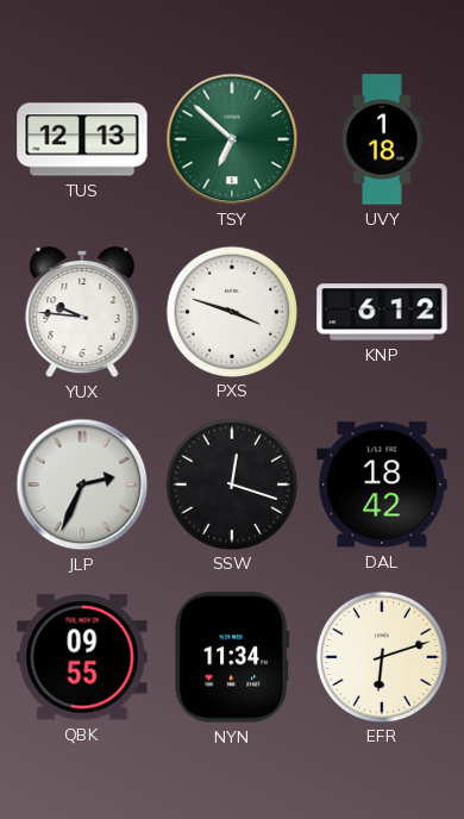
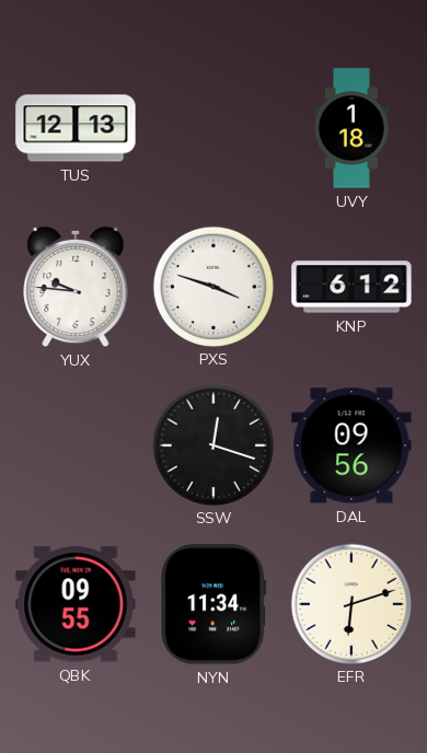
TSY: 6:52 -> none
JLP: 2:34 -> none
DAL: 18:42 -> 09:56
